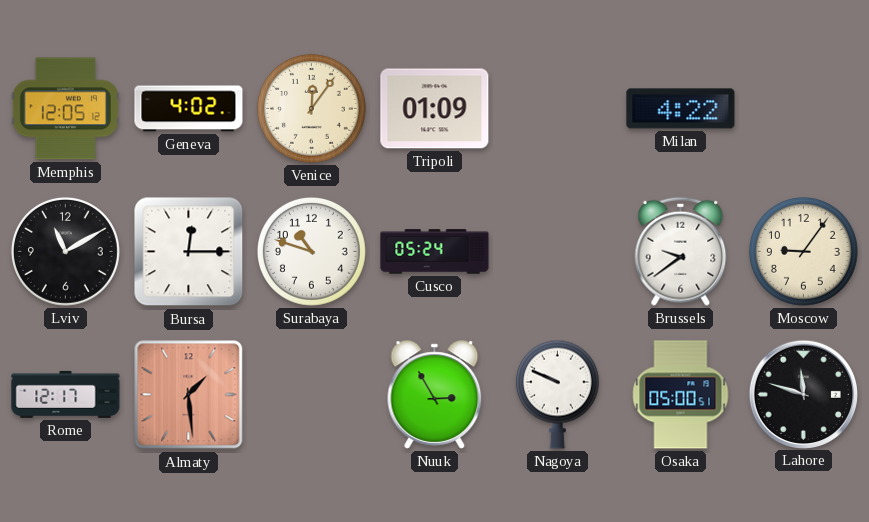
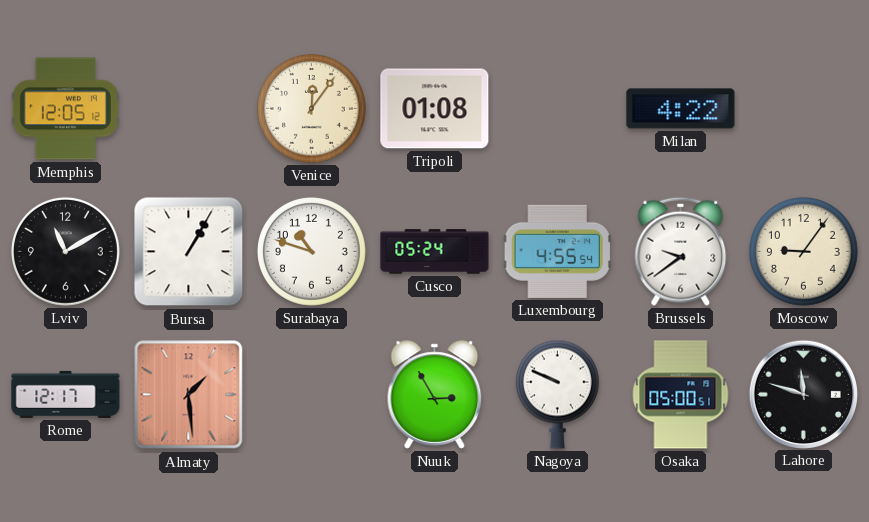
Geneva: 4:02 -> none
Tripoli: 01:09 -> 01:08
Bursa: 12:15 -> 1:05
Luxembourg: none -> 4:55
